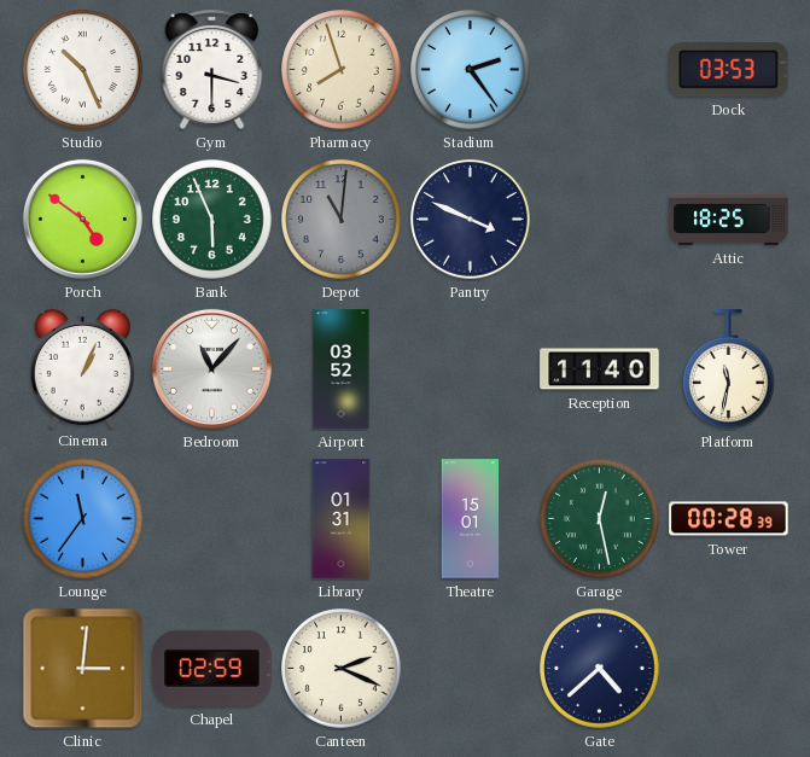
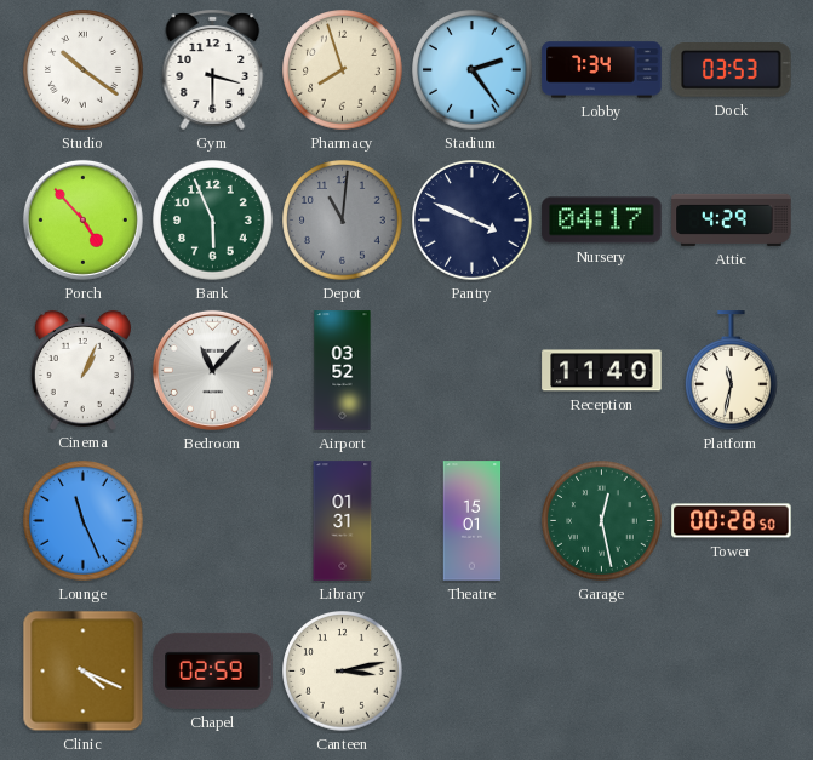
Studio: 10:26 -> 10:21
Lobby: none -> 7:34
Porch: 4:51 -> 4:53
Nursery: none -> 04:17
Attic: 18:25 -> 4:29
Lounge: 11:36 -> 11:26
Tower: 00:28:39 -> 00:28:50
Clinic: 3:01 -> 4:19
Canteen: 2:19 -> 3:13
Gate: 4:38 -> none
